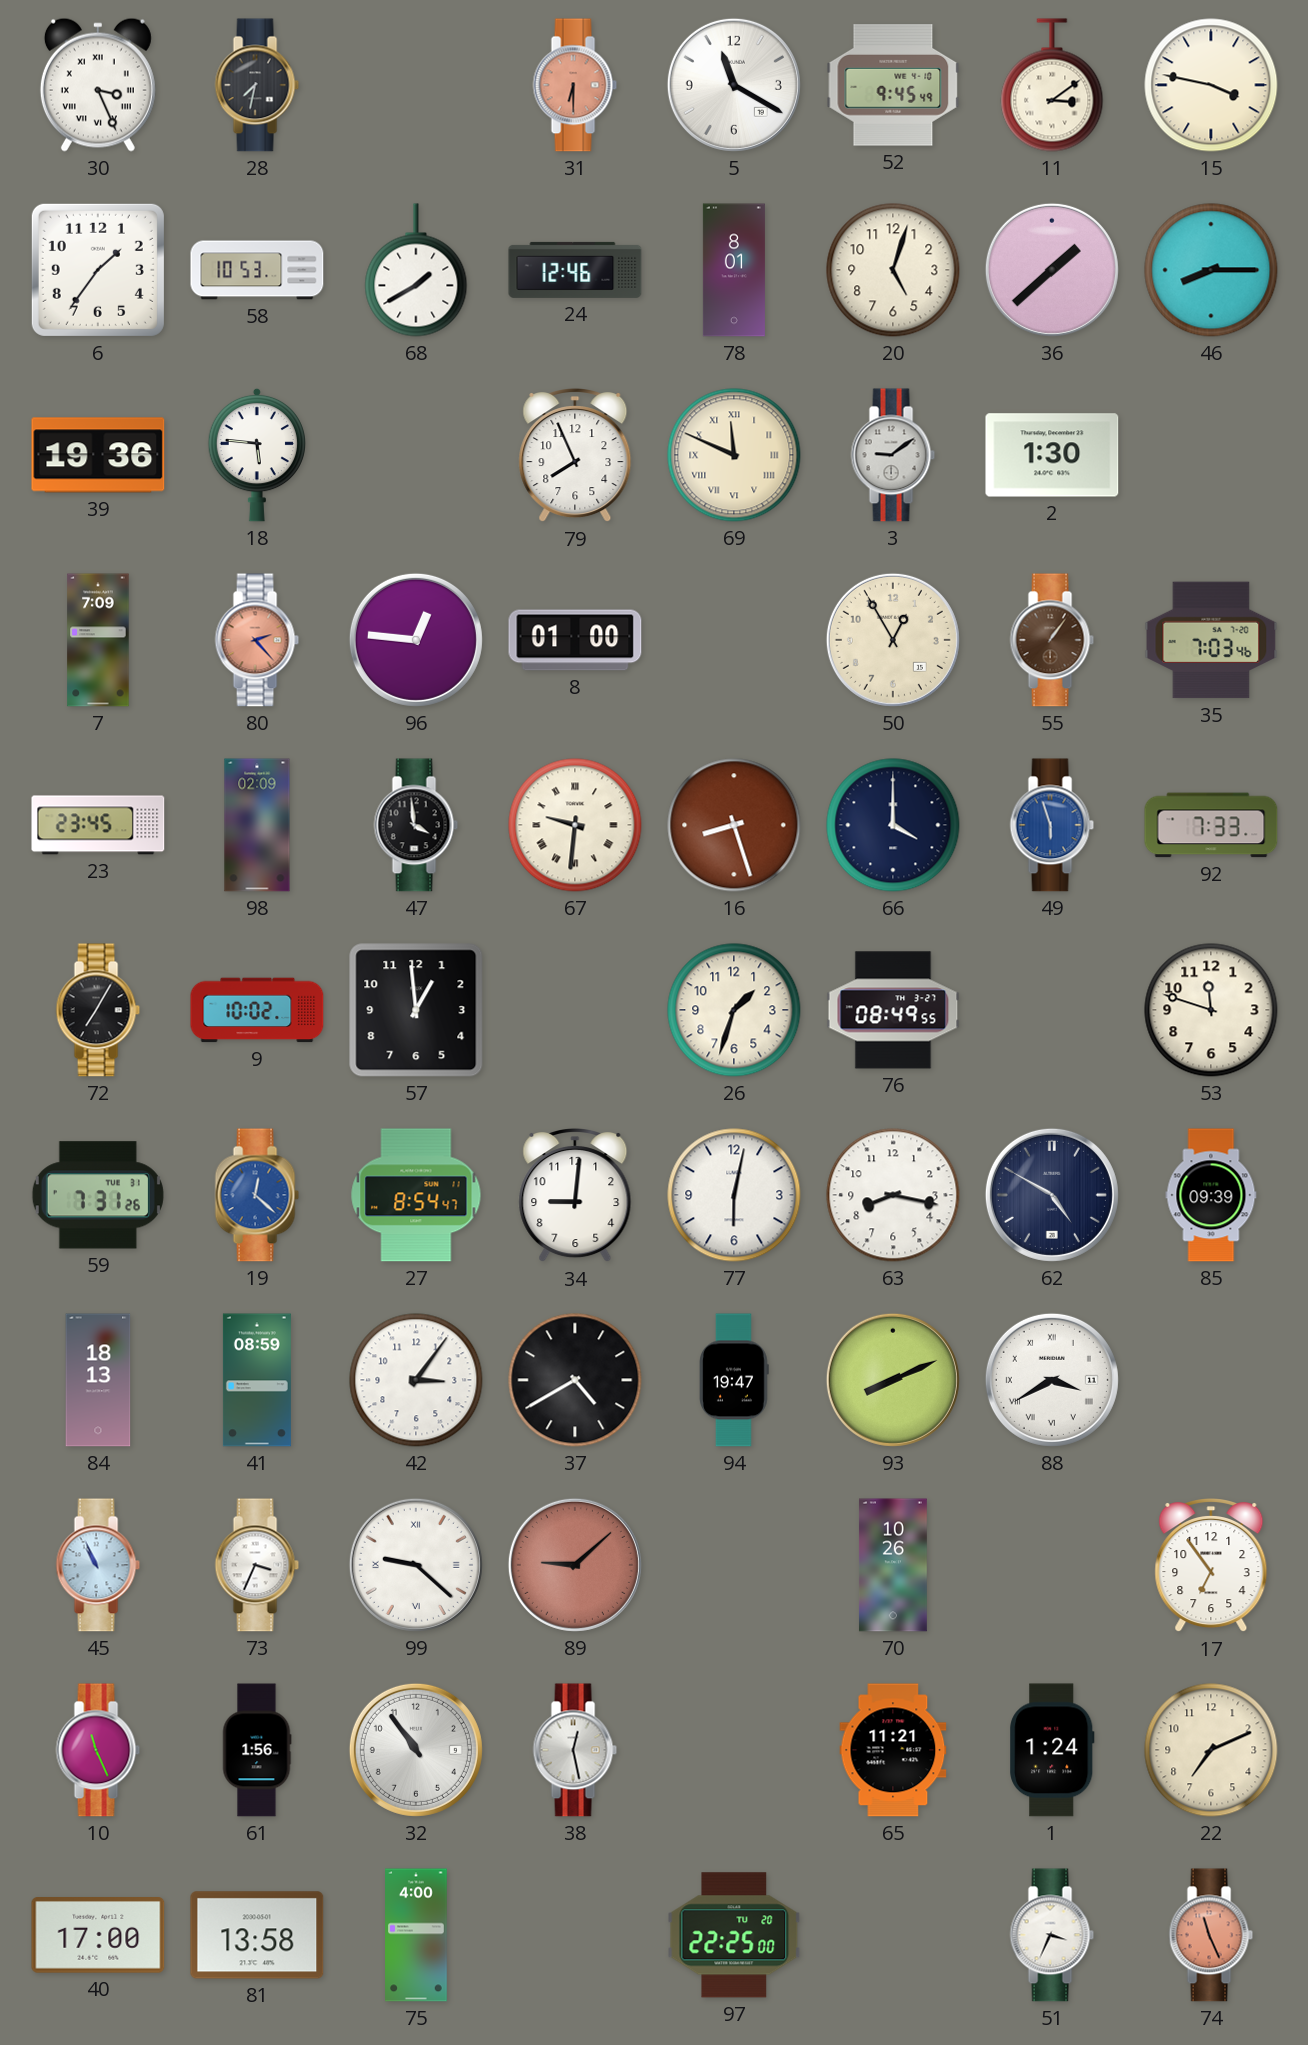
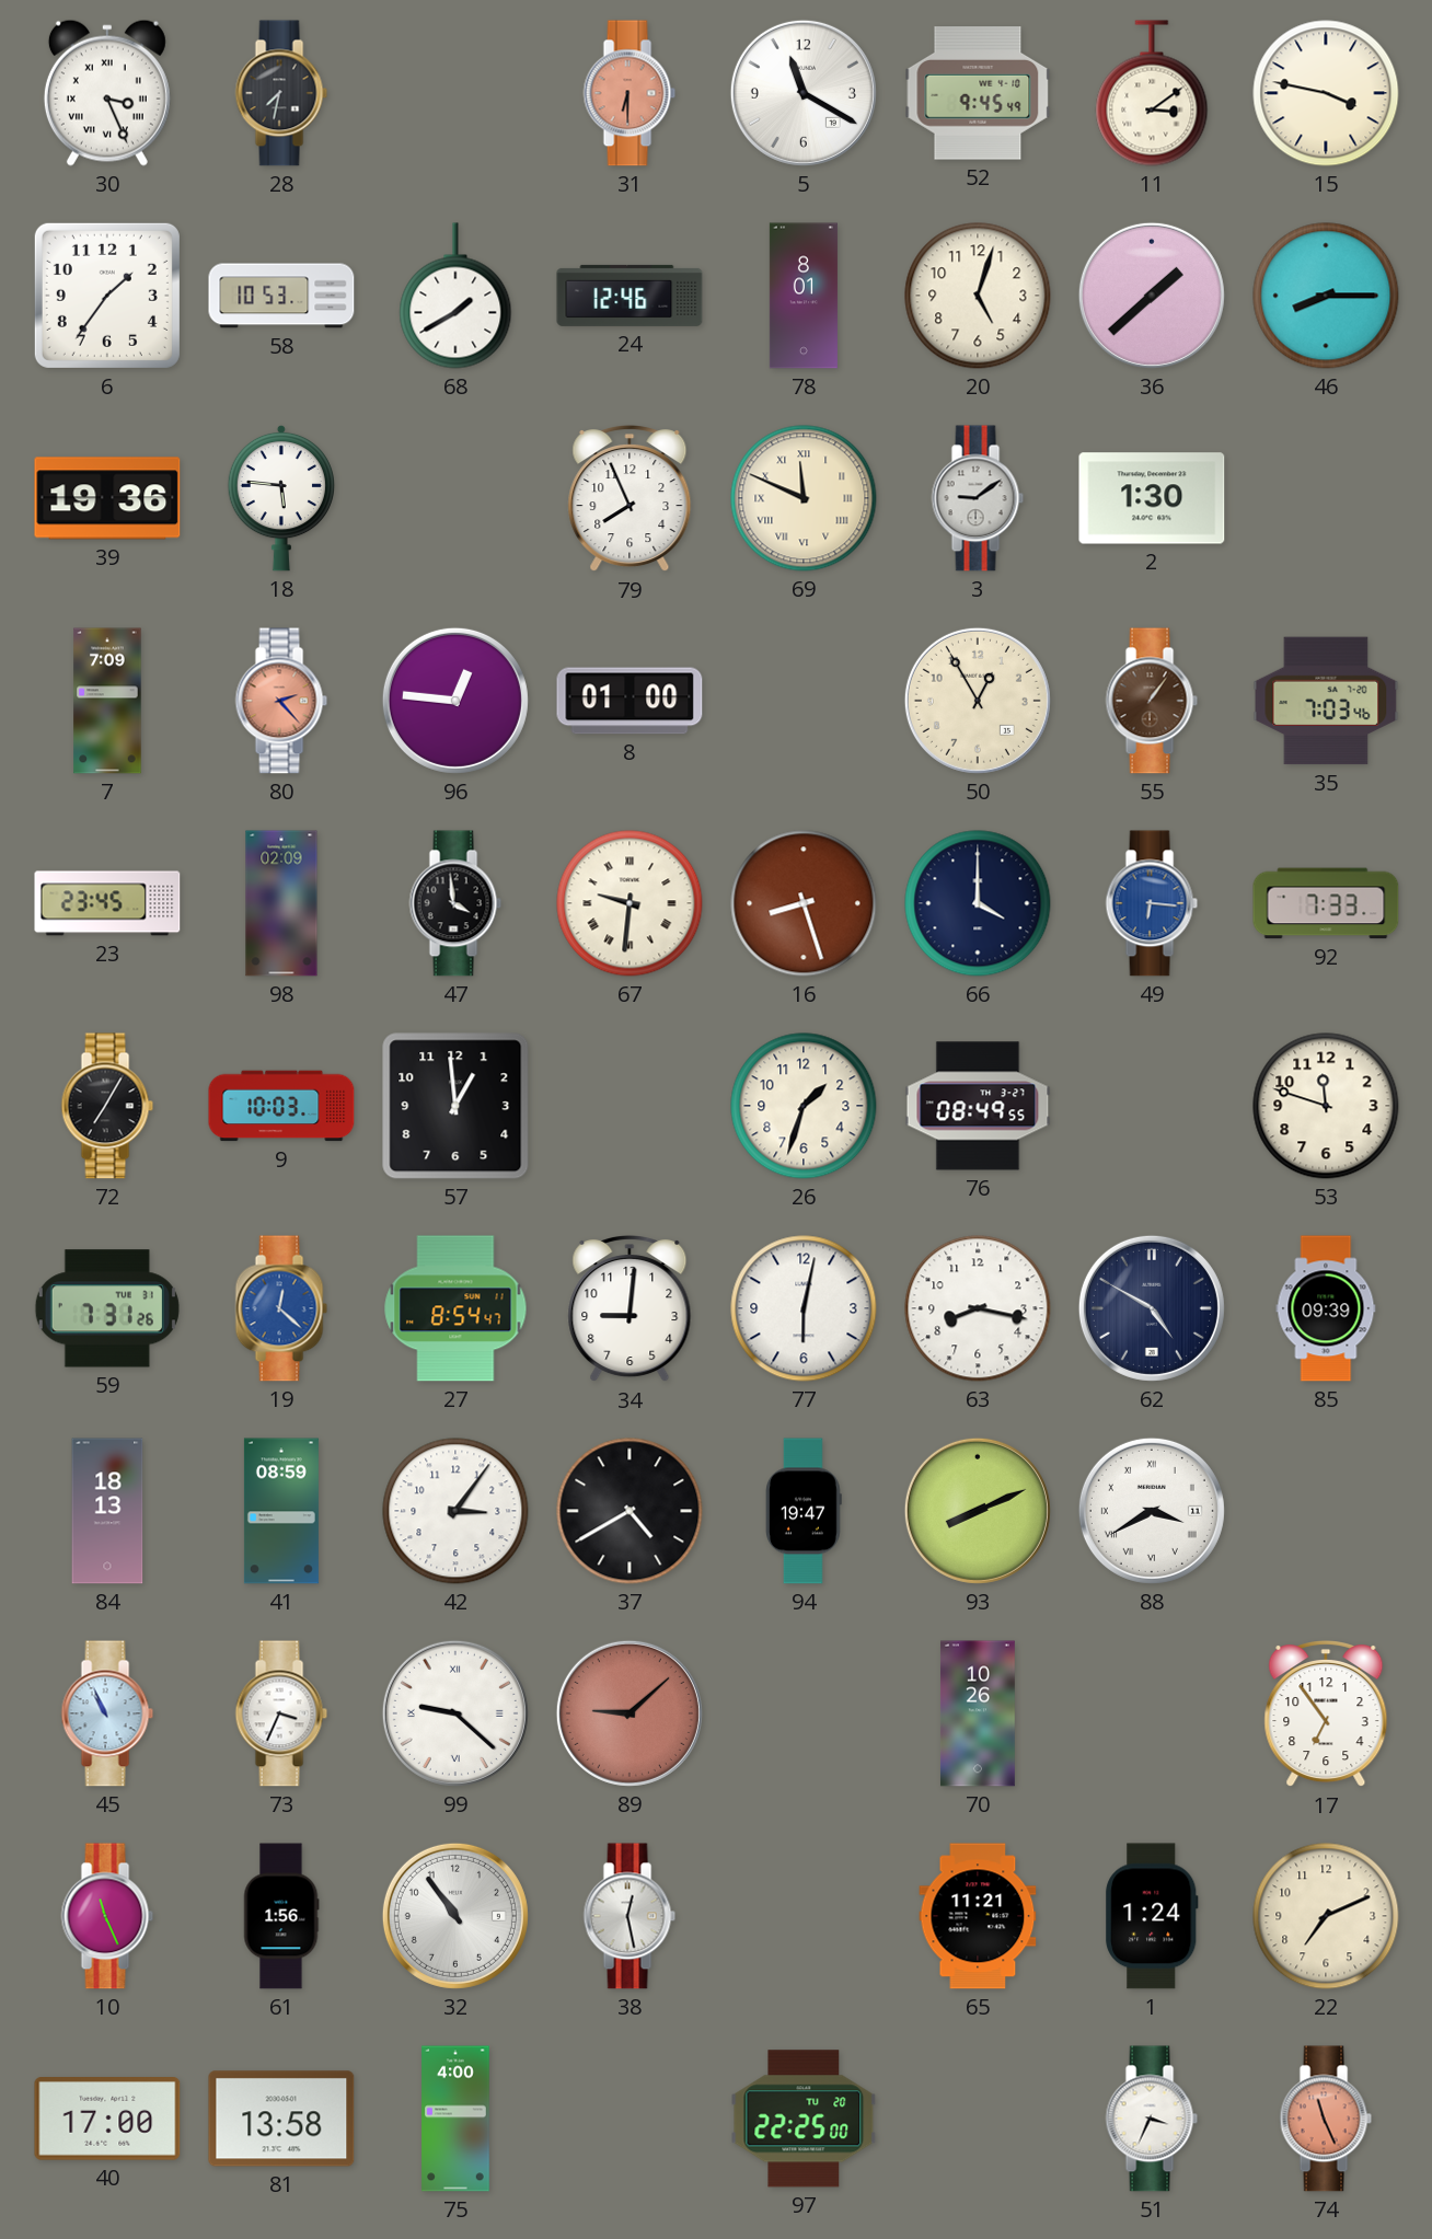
49: 5:57 -> 6:16
9: 10:02 -> 10:03
